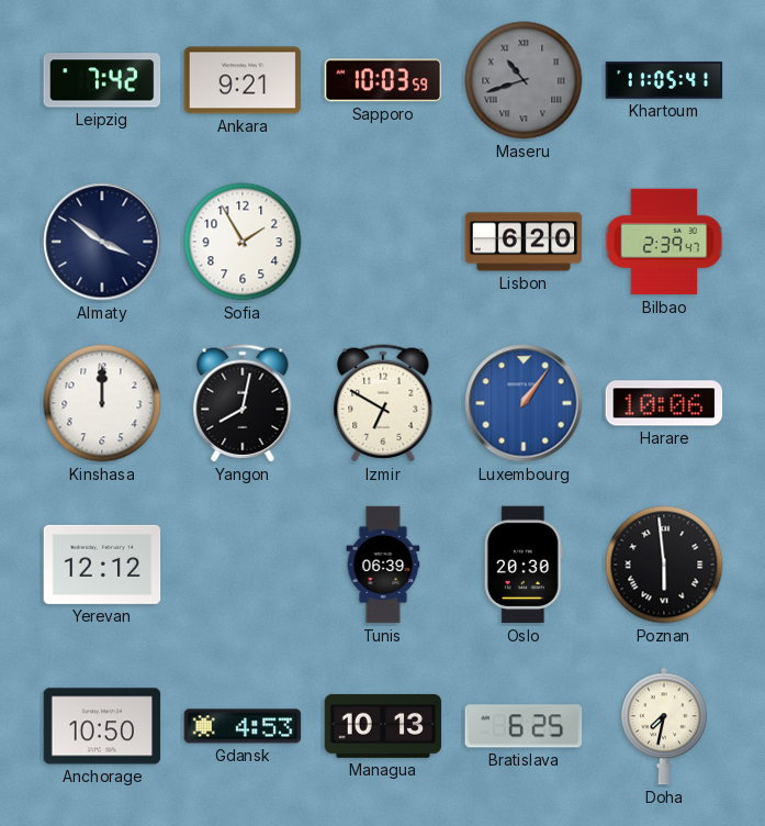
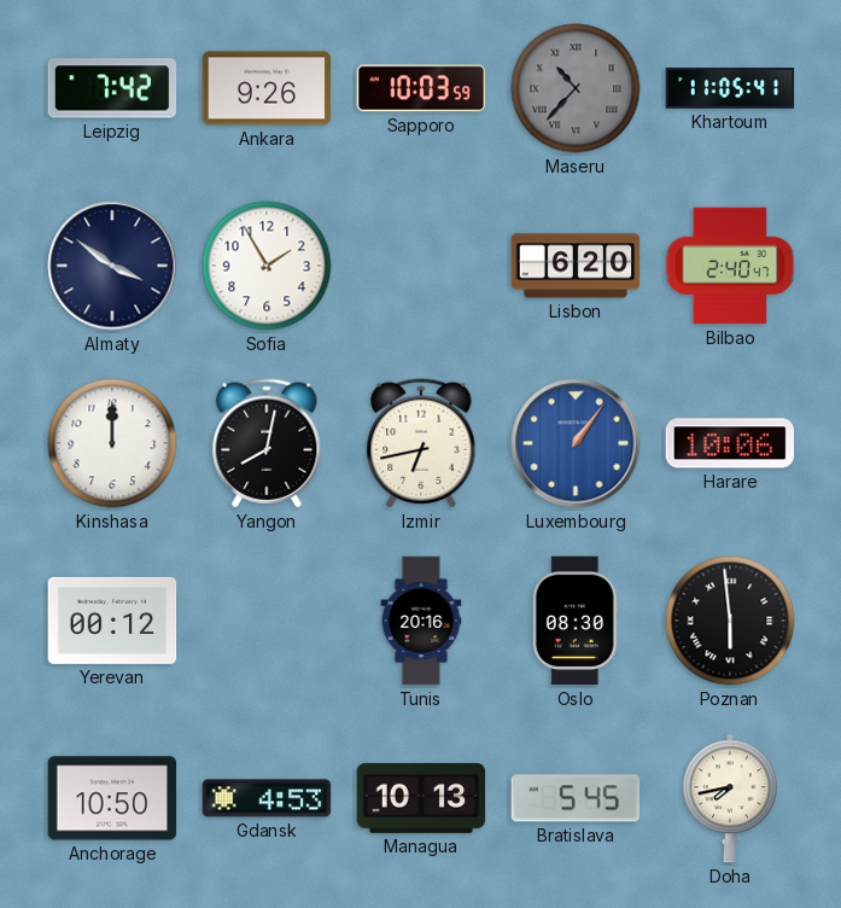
Ankara: 9:21 -> 9:26
Maseru: 10:42 -> 10:37
Bilbao: 2:39 -> 2:40
Izmir: 6:50 -> 6:43
Yerevan: 12:12 -> 00:12
Tunis: 06:39 -> 20:16
Oslo: 20:30 -> 08:30
Bratislava: 6:25 -> 5:45
Doha: 7:32 -> 7:43
